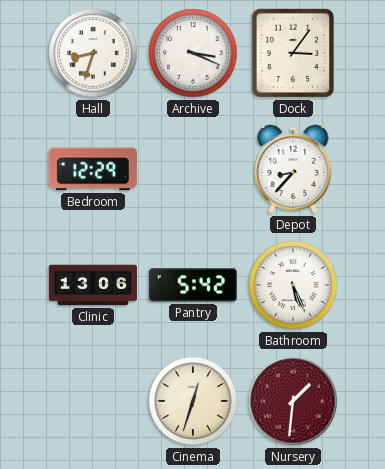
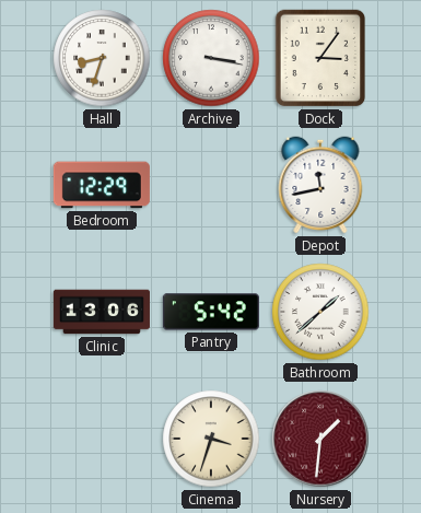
Archive: 3:19 -> 3:17
Depot: 8:37 -> 11:43
Bathroom: 5:26 -> 1:38
Cinema: 12:33 -> 3:33
